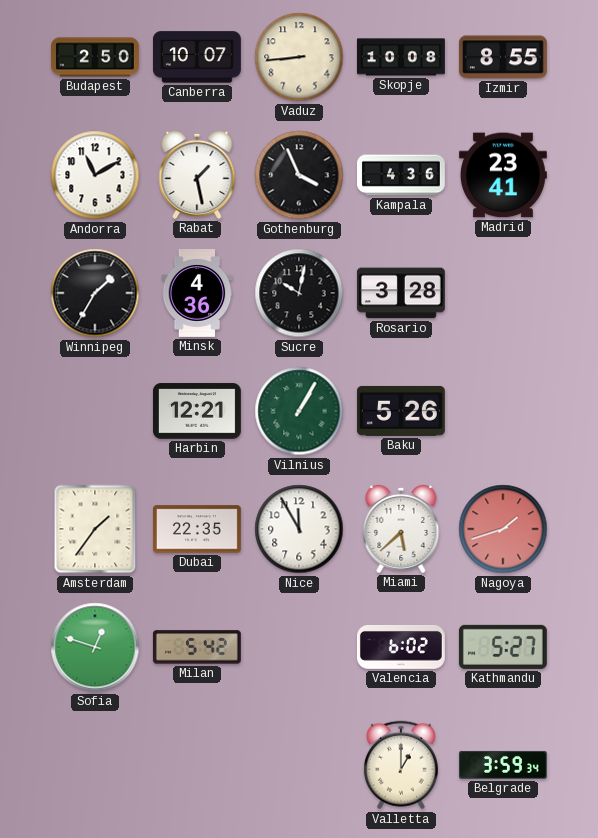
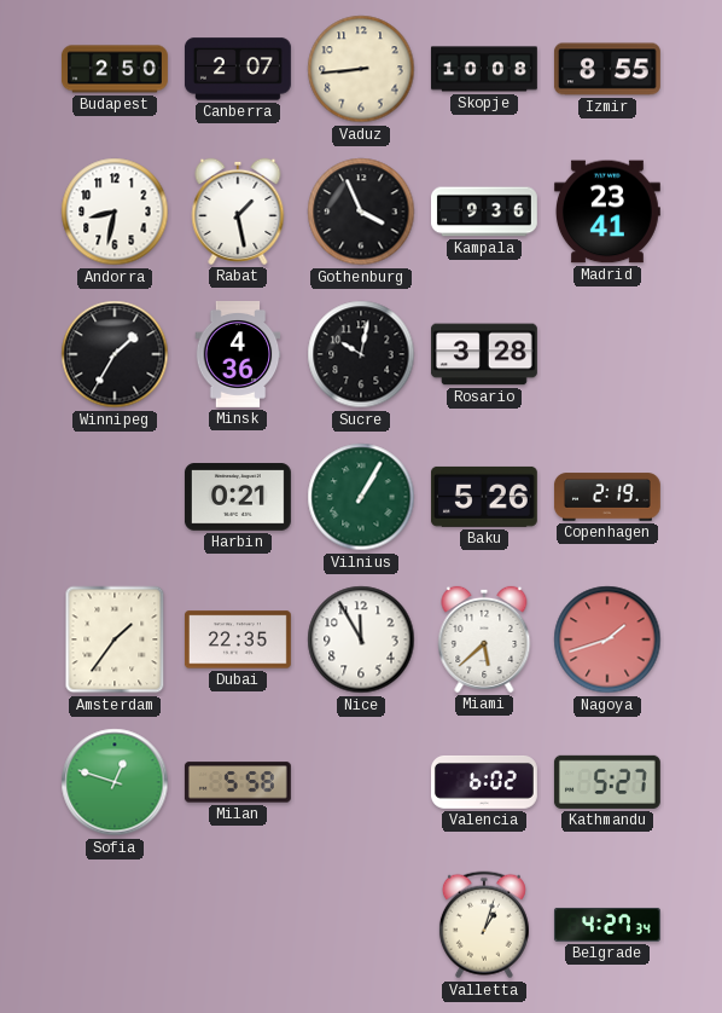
Canberra: 10:07 -> 2:07
Andorra: 11:10 -> 8:32
Kampala: 4:36 -> 9:36
Harbin: 12:21 -> 0:21
Copenhagen: none -> 2:19
Milan: 5:42 -> 5:58
Valletta: 1:00 -> 1:03
Belgrade: 3:59 -> 4:27
